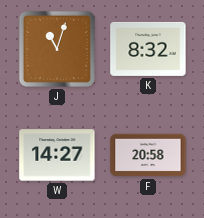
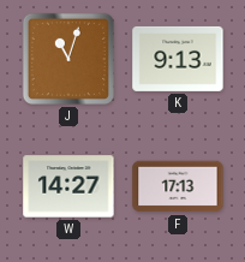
K: 8:32 -> 9:13
F: 20:58 -> 17:13
